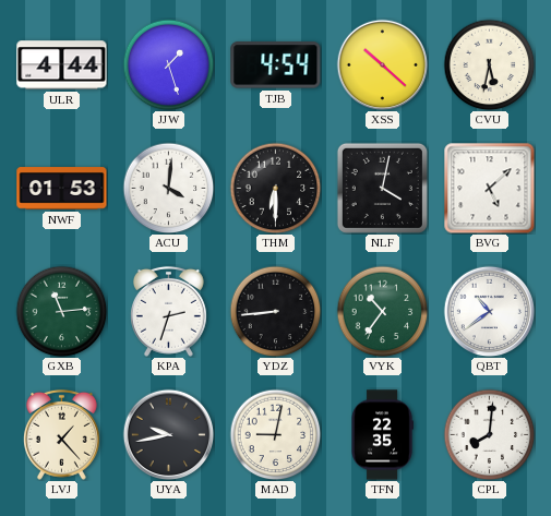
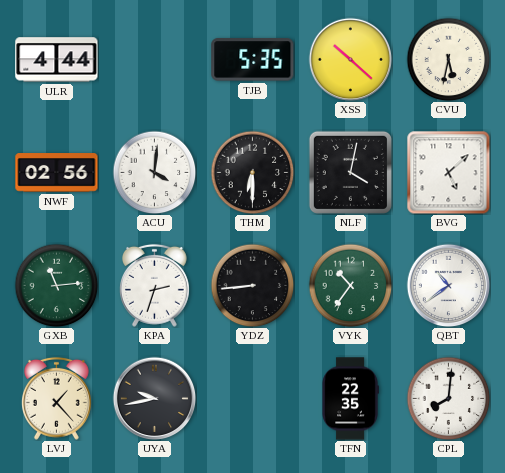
JJW: 1:27 -> none
TJB: 4:54 -> 5:35
NWF: 01:53 -> 02:56
MAD: 9:02 -> none
